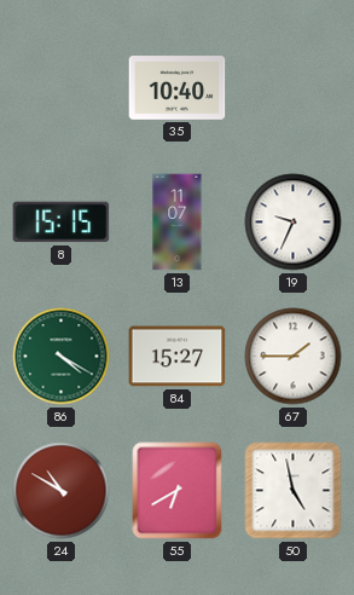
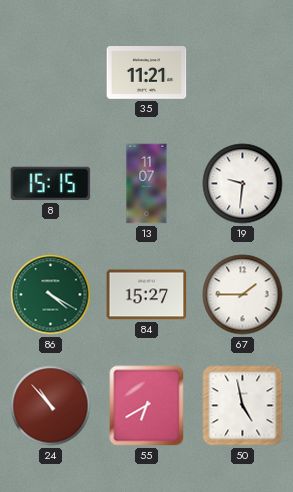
35: 10:40 -> 11:21
19: 9:34 -> 9:31
24: 10:50 -> 10:53
